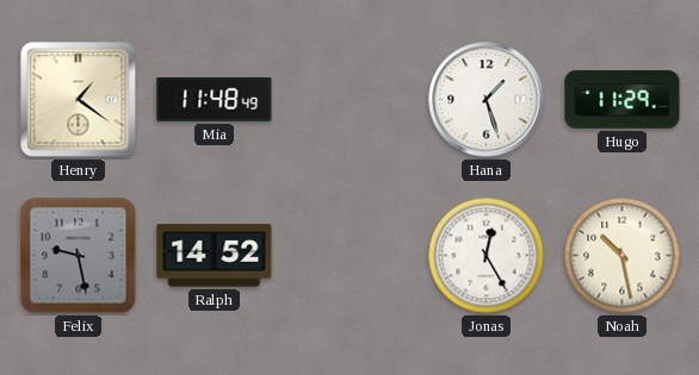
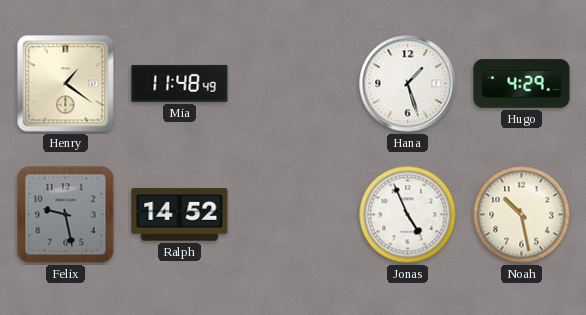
Hugo: 11:29 -> 4:29
Jonas: 12:25 -> 4:56
